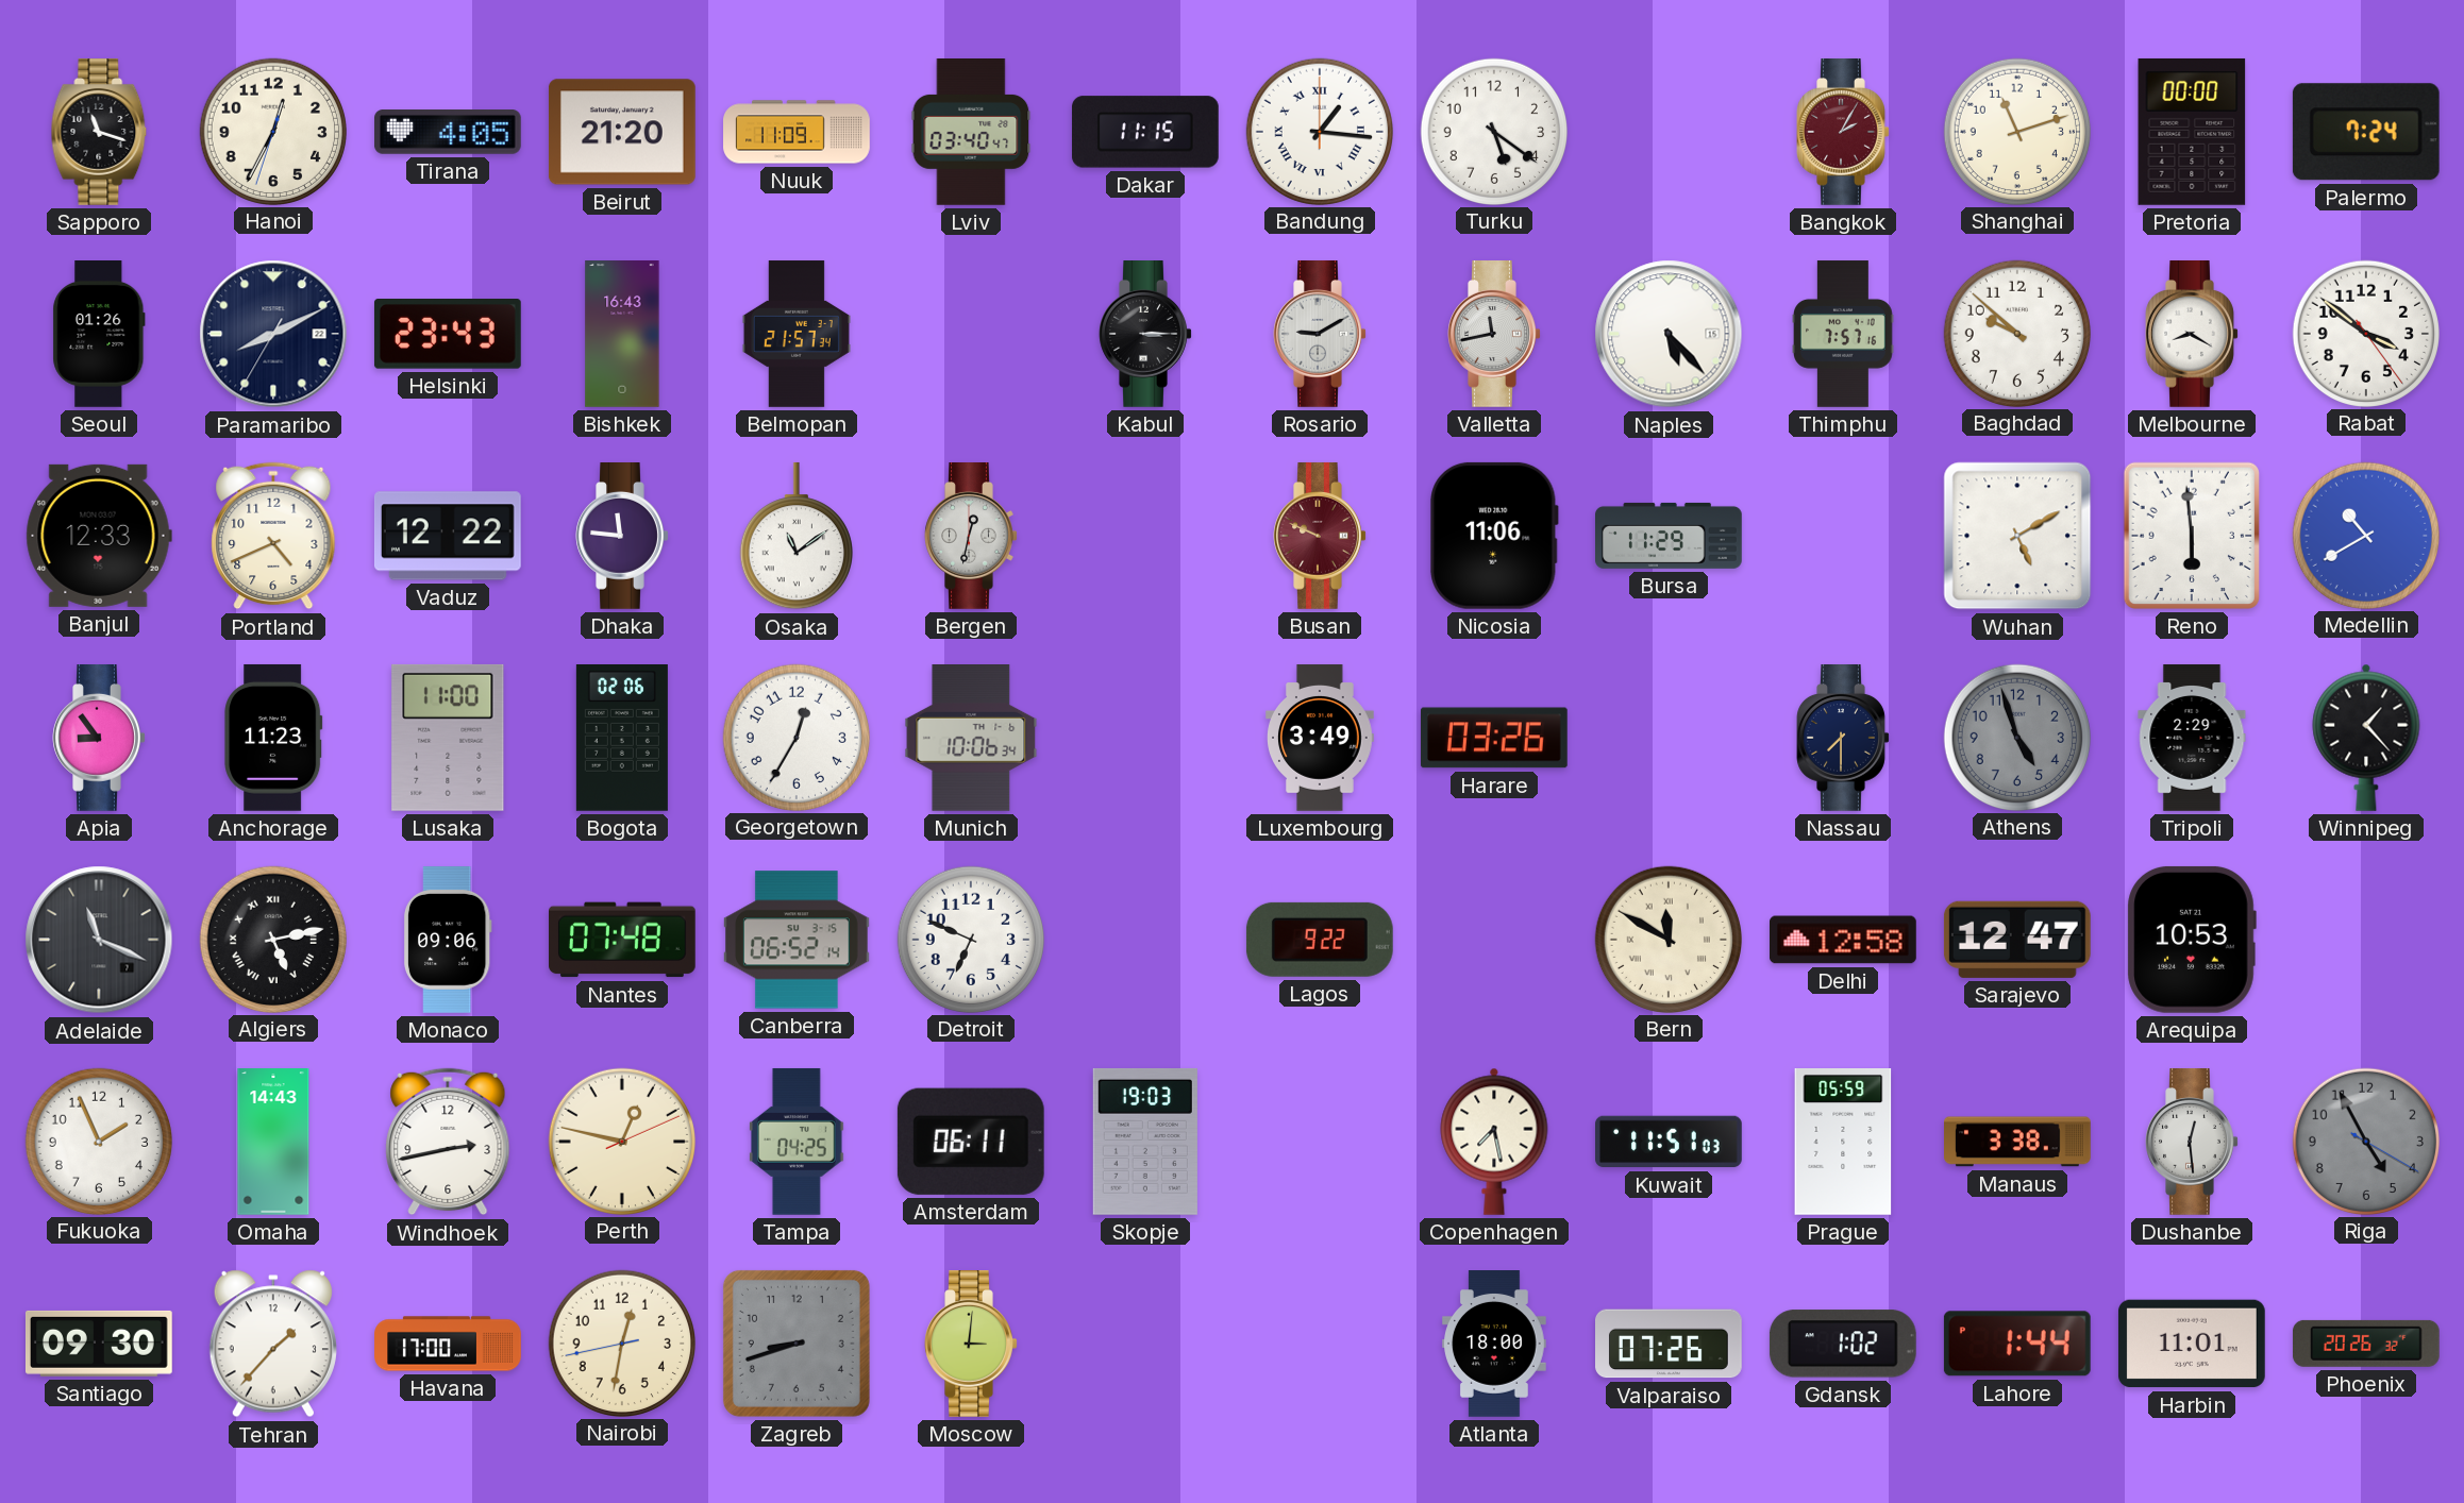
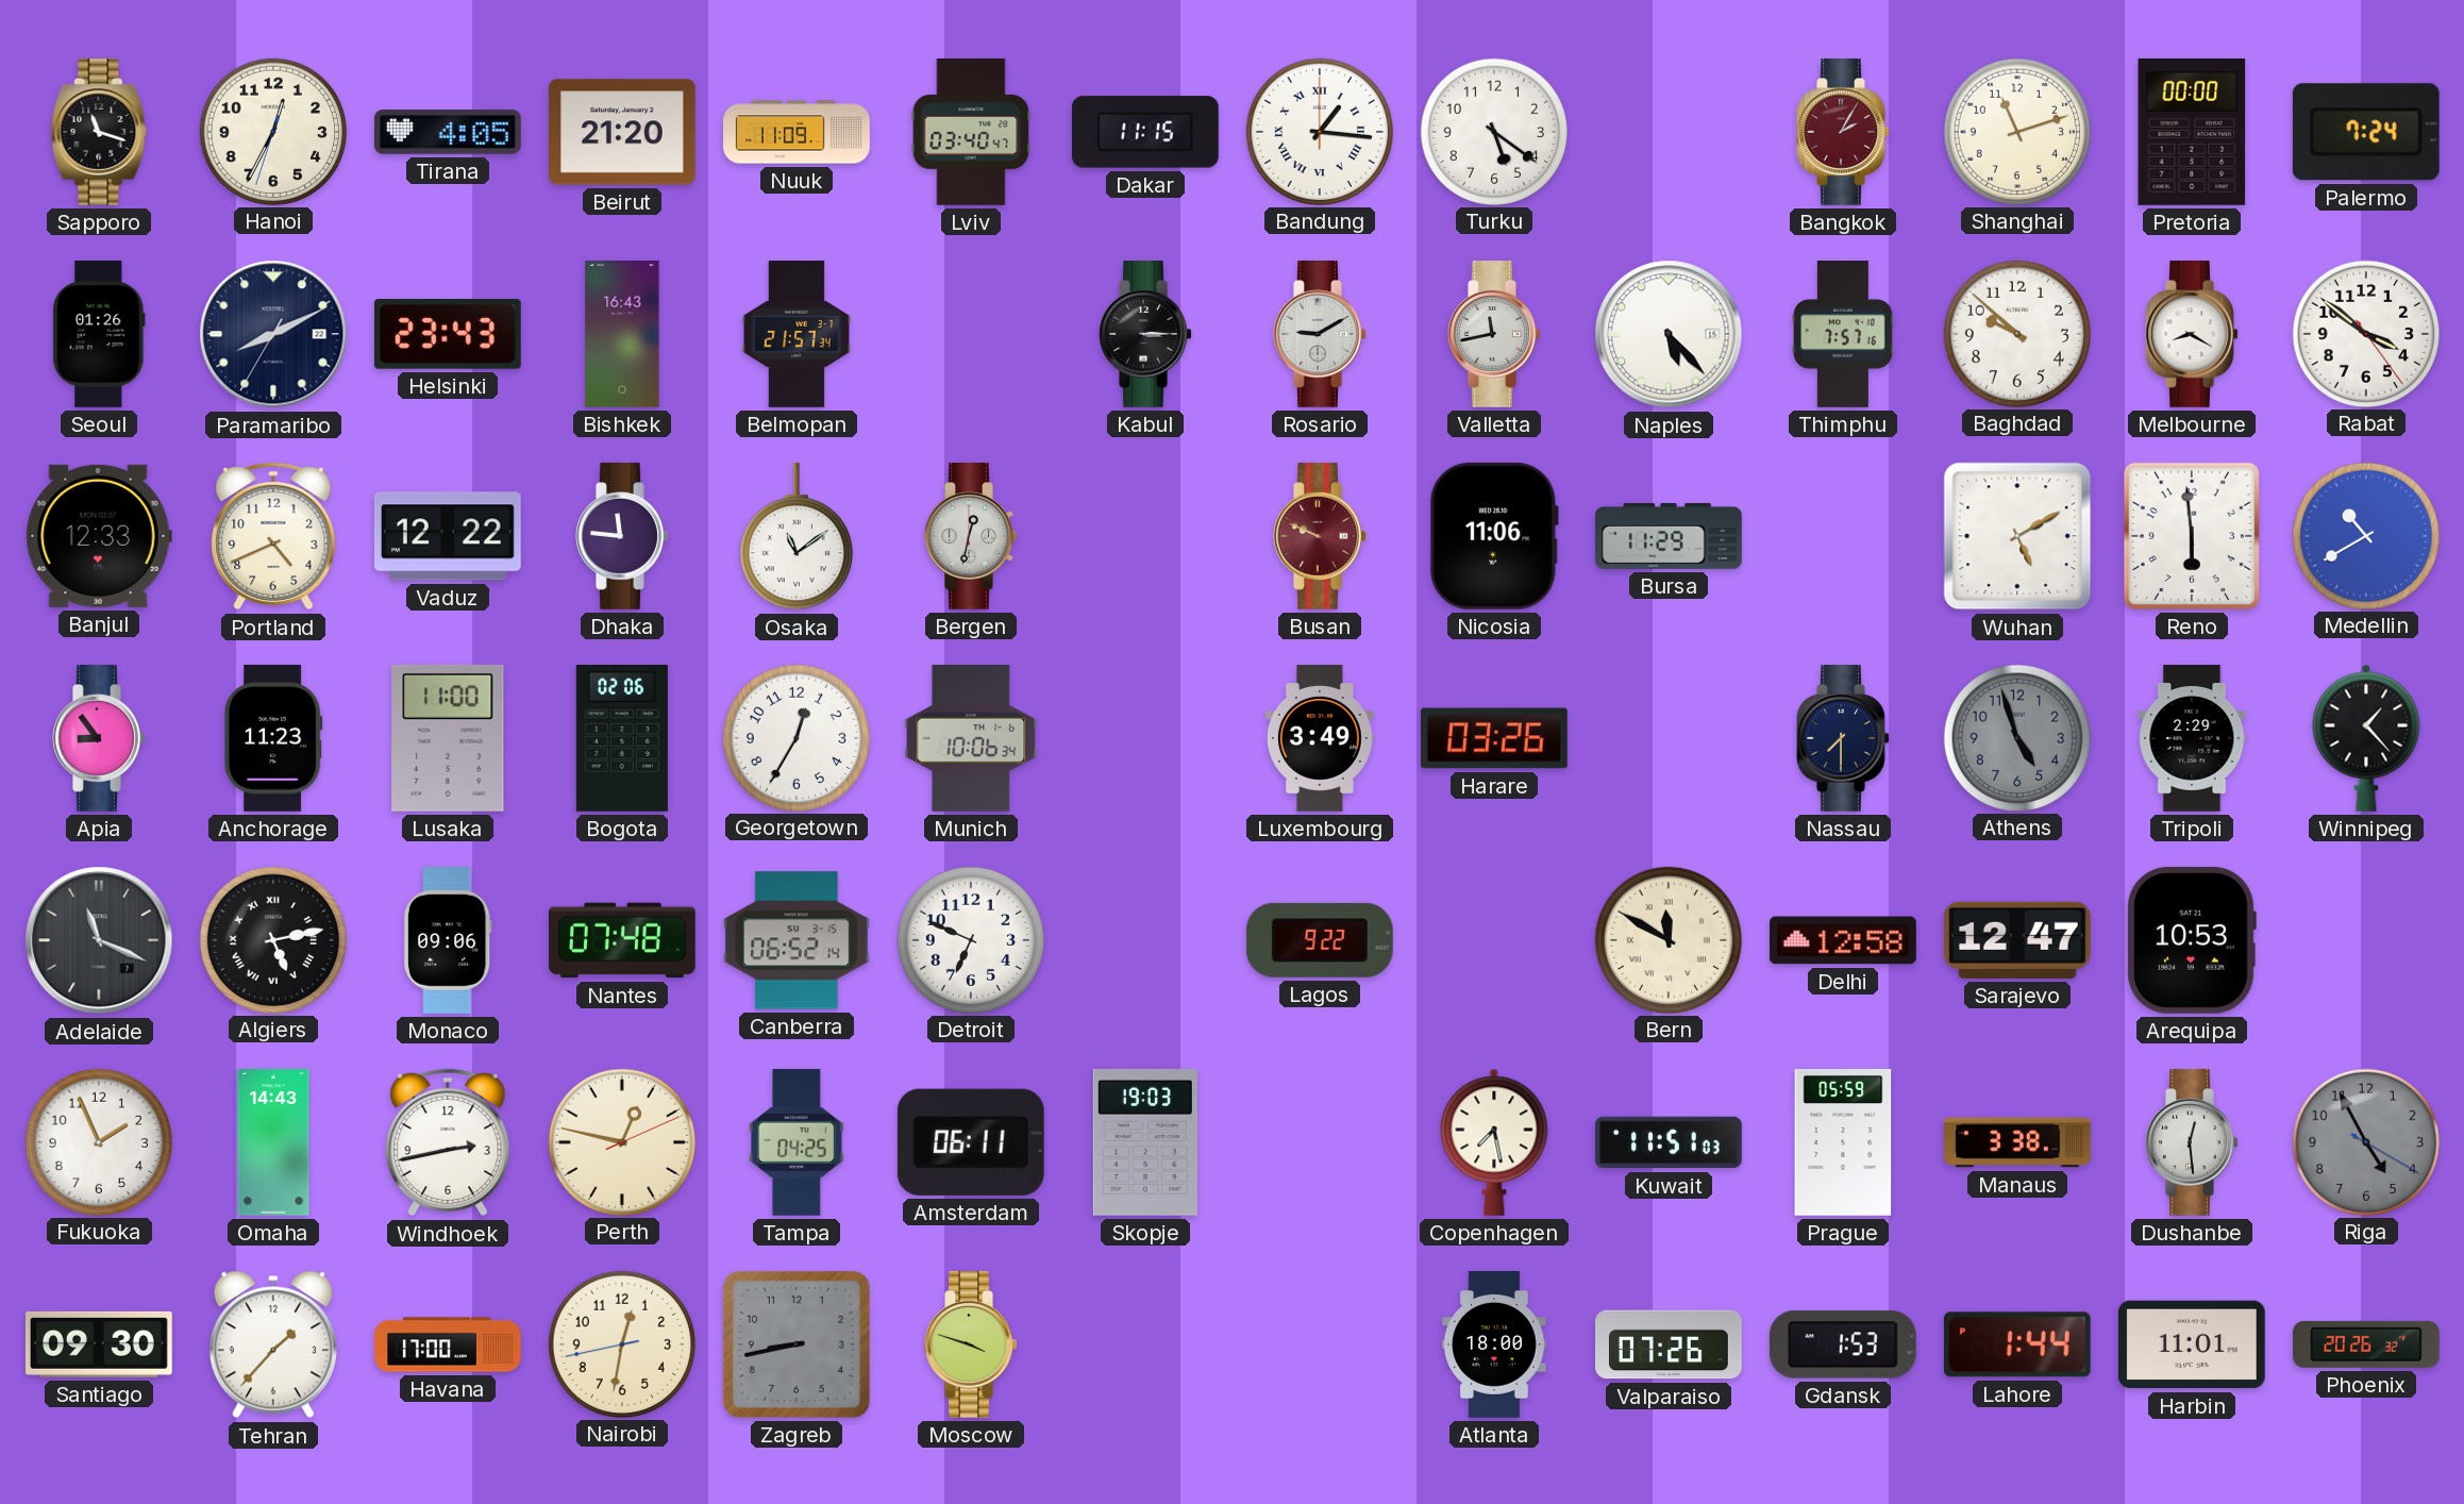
Zagreb: 8:42 -> 8:43
Moscow: 3:01 -> 3:48
Gdansk: 1:02 -> 1:53
